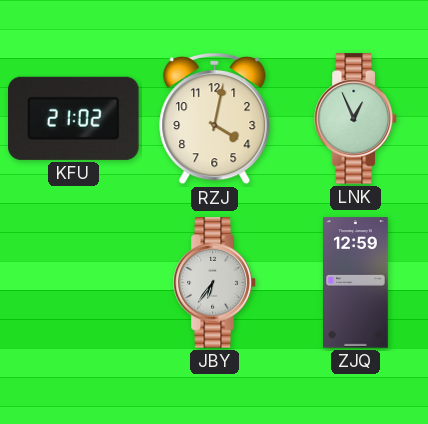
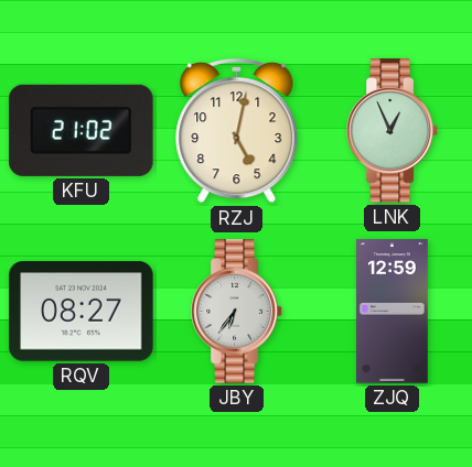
RZJ: 4:02 -> 5:02
RQV: none -> 08:27
